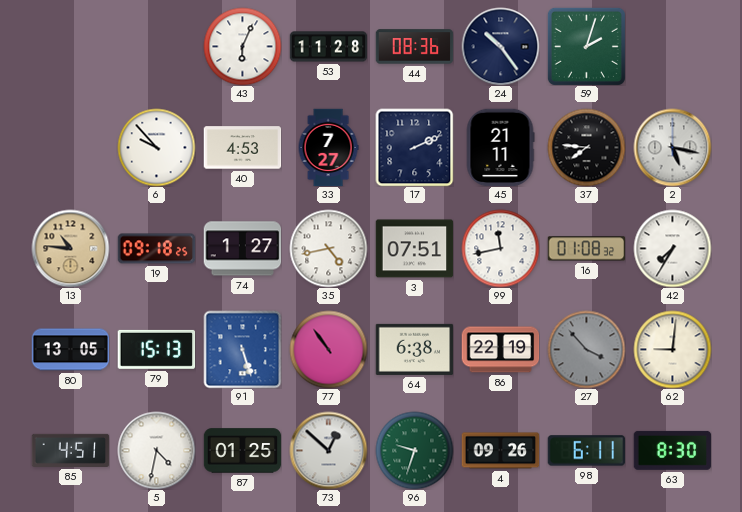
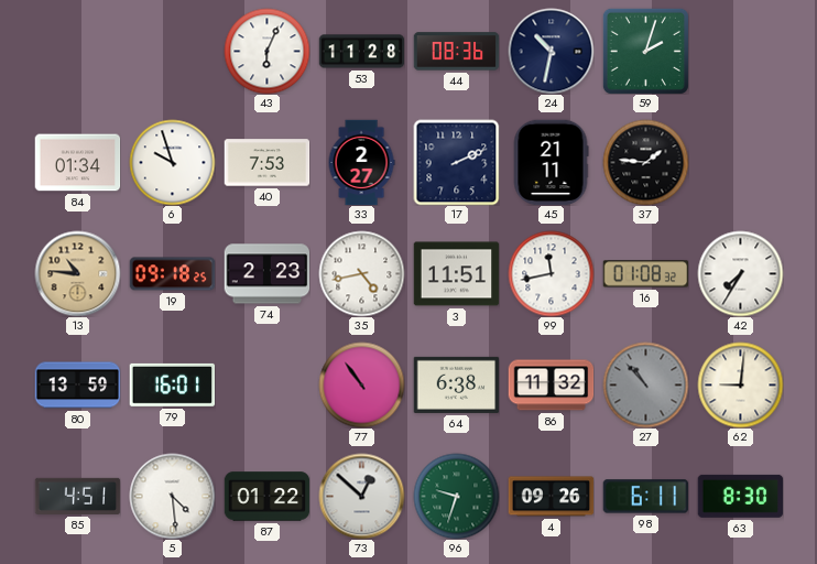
24: 10:24 -> 10:32
84: none -> 01:34
6: 9:53 -> 9:57
40: 4:53 -> 7:53
33: 7:27 -> 2:27
37: 7:46 -> 1:46
2: 5:17 -> none
74: 1:27 -> 2:23
3: 07:51 -> 11:51
80: 13:05 -> 13:59
79: 15:13 -> 16:01
91: 5:27 -> none
86: 22:19 -> 11:32
27: 3:53 -> 10:53
5: 4:32 -> 4:29
87: 01:25 -> 01:22
